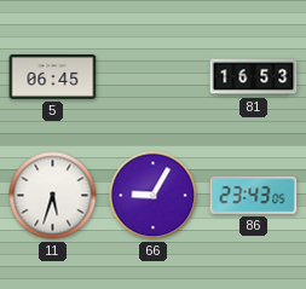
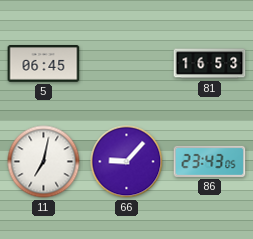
11: 5:33 -> 7:02
66: 9:05 -> 9:07
